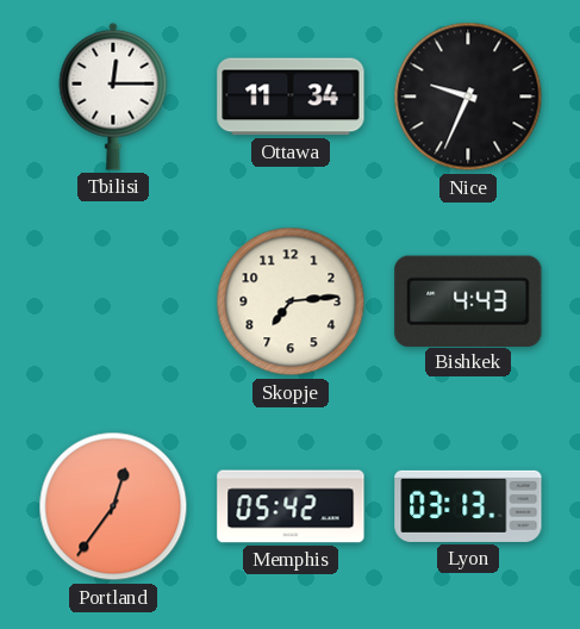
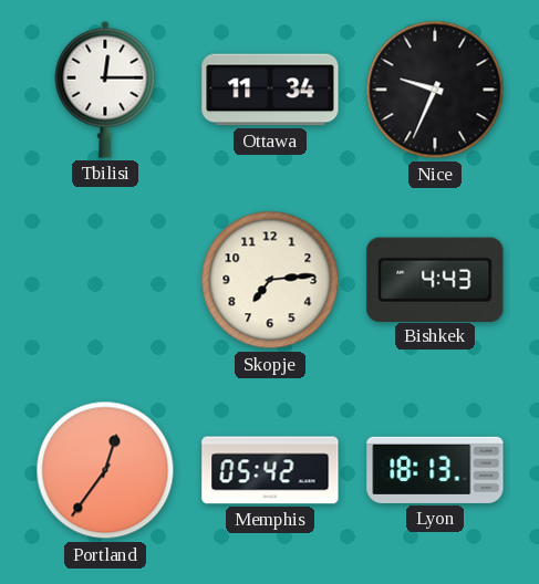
Lyon: 03:13 -> 18:13
